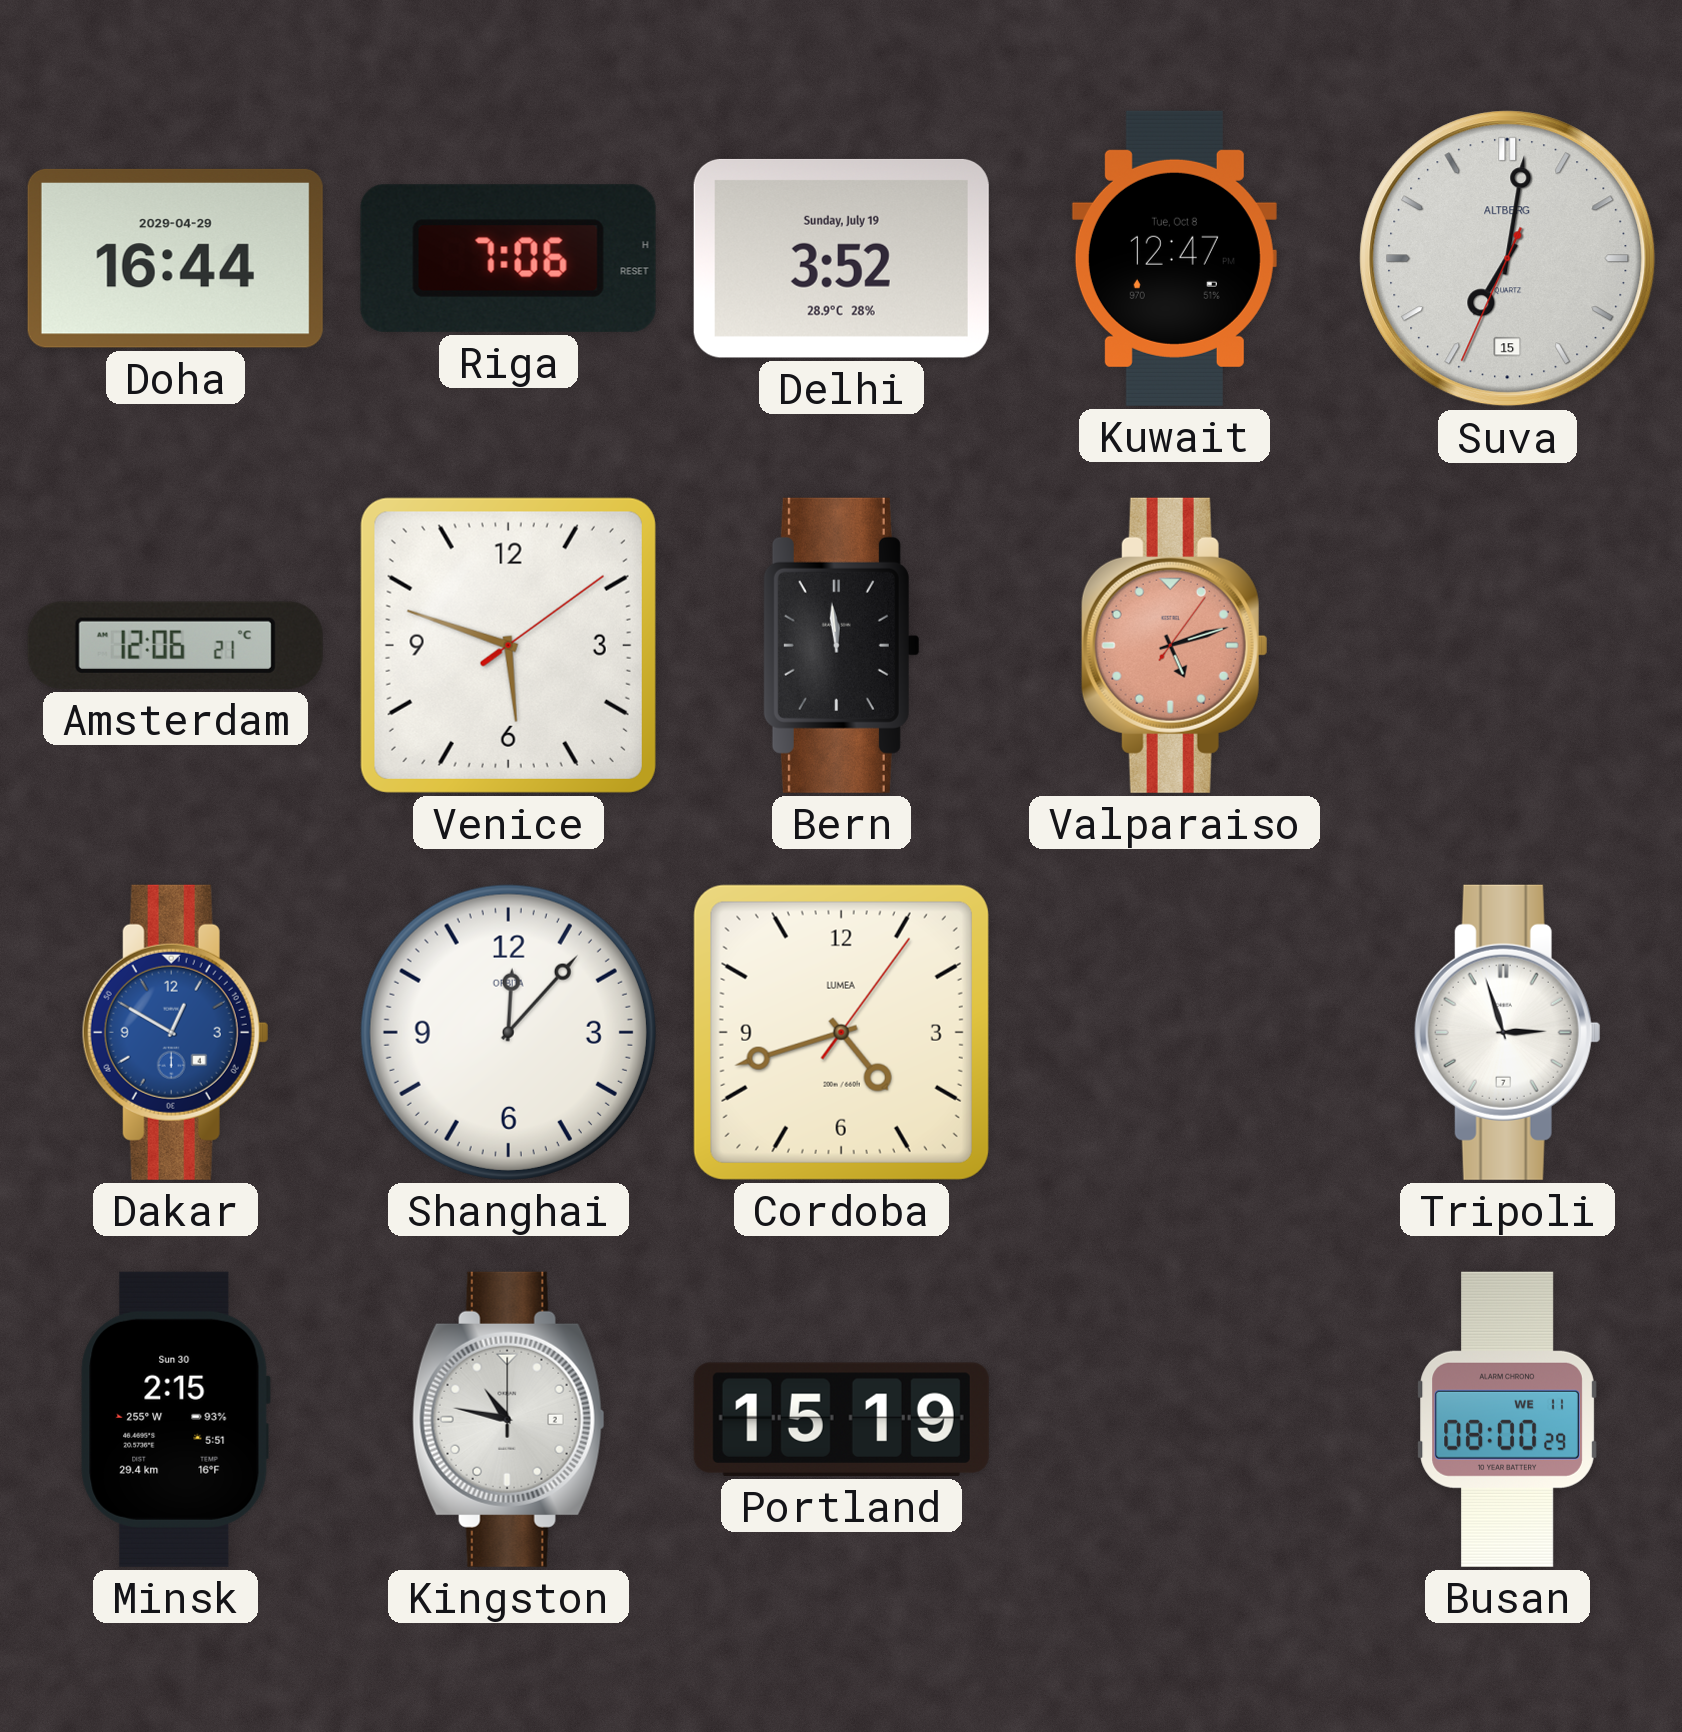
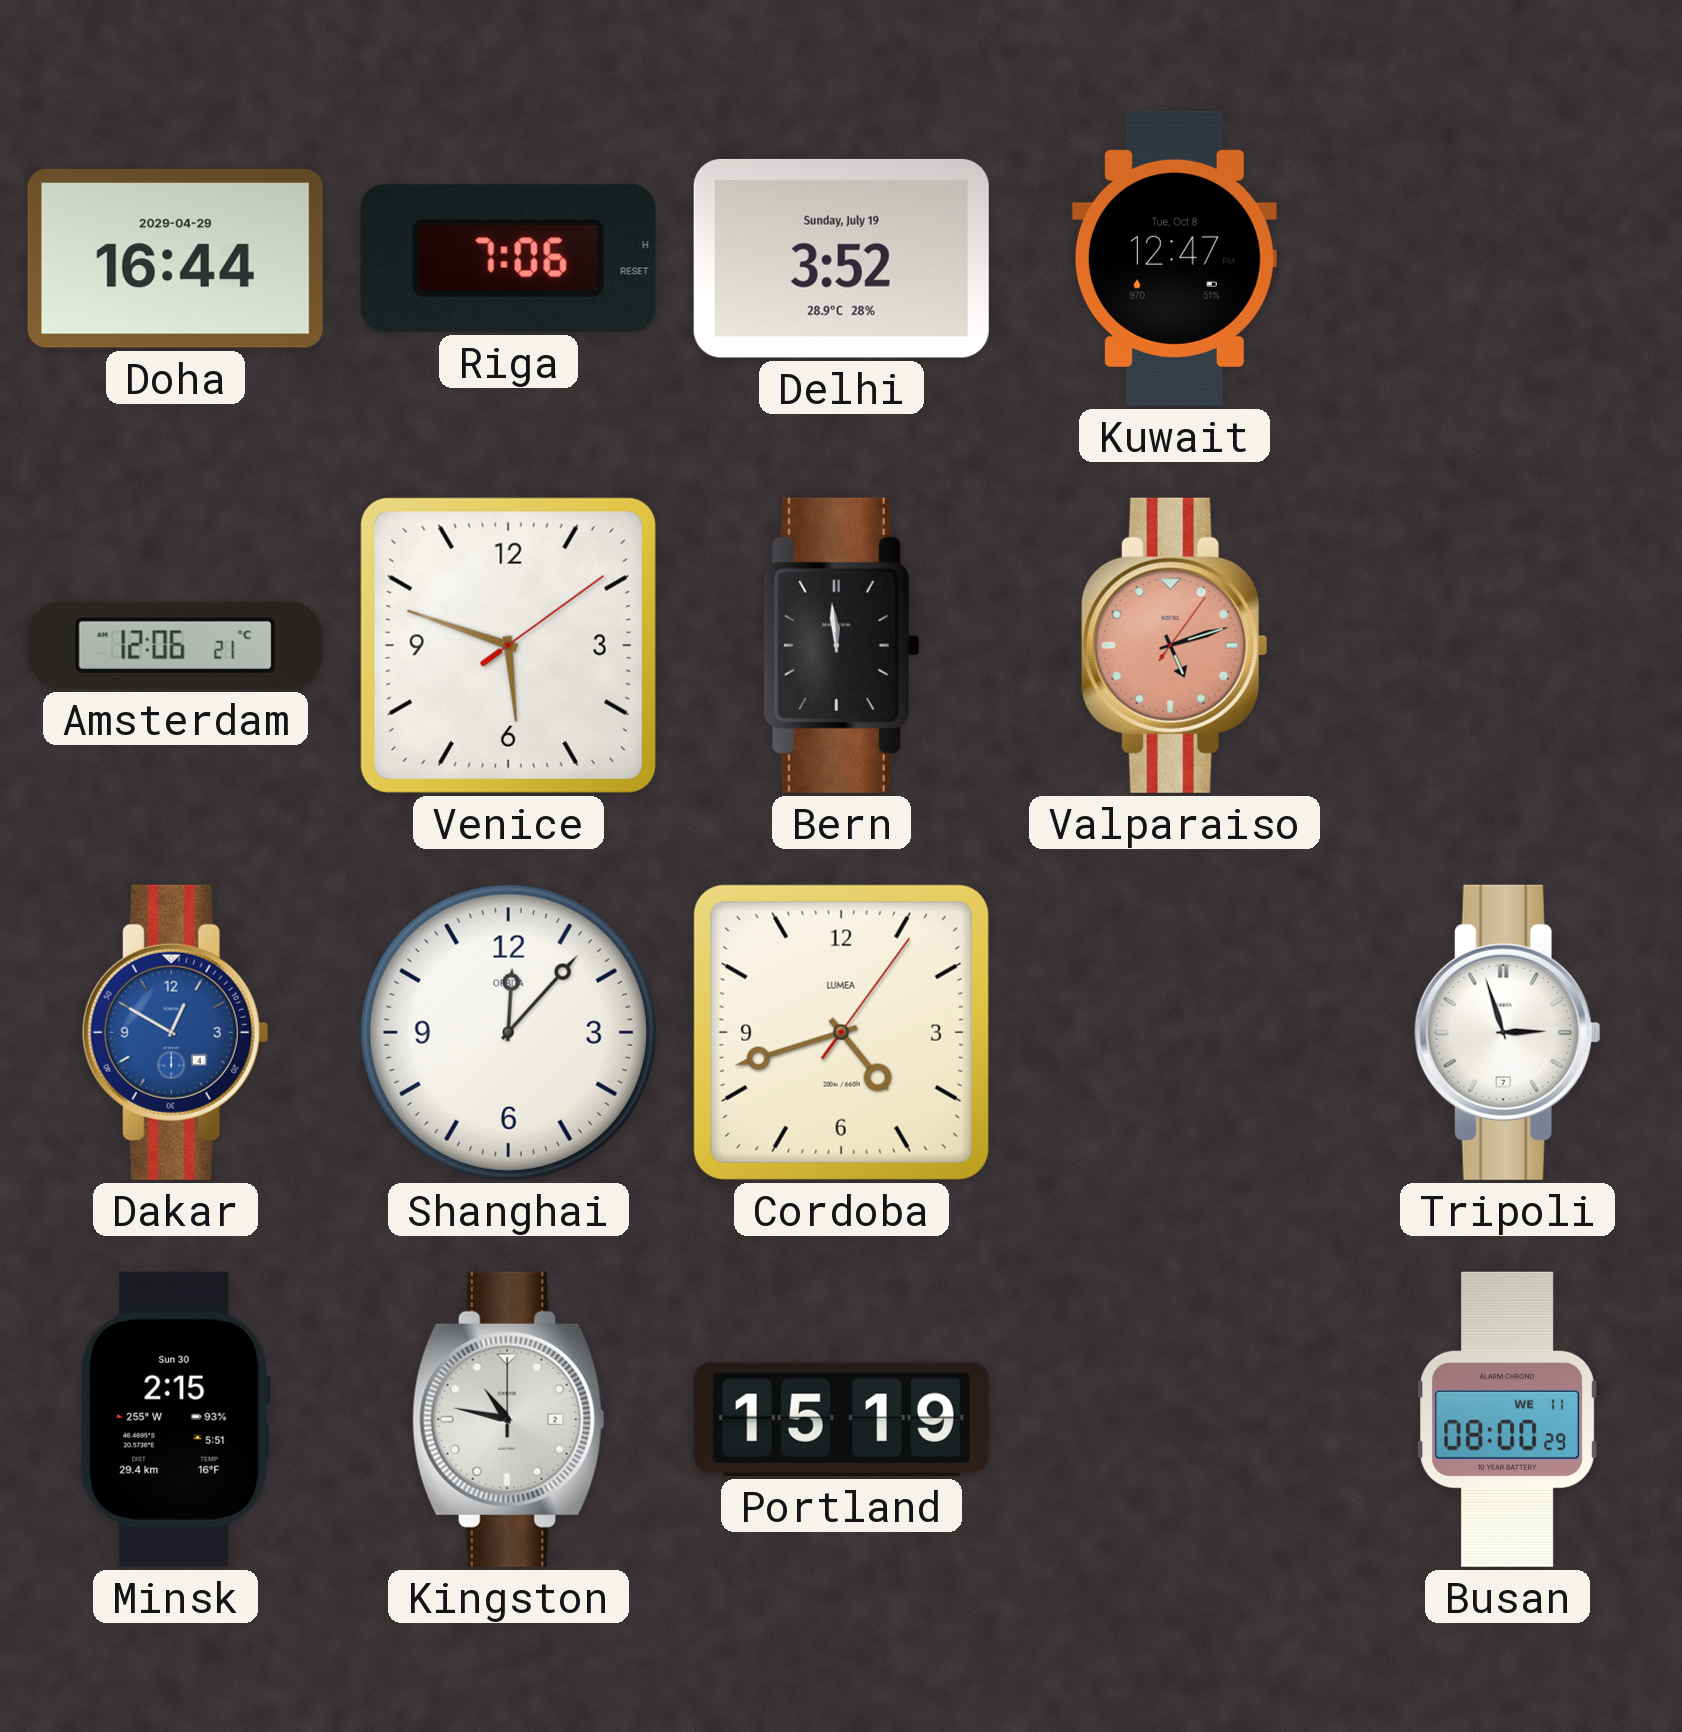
Suva: 7:01 -> none
